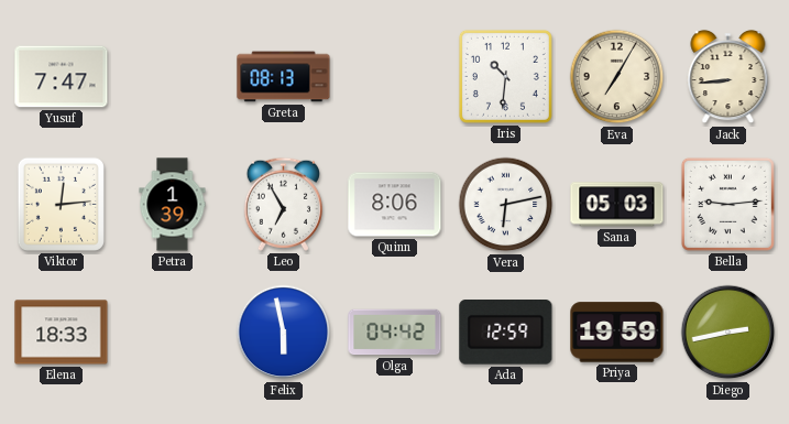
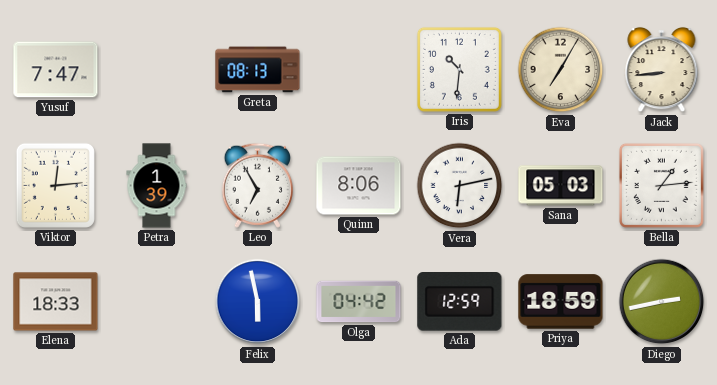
Bella: 9:14 -> 1:14
Priya: 19:59 -> 18:59
